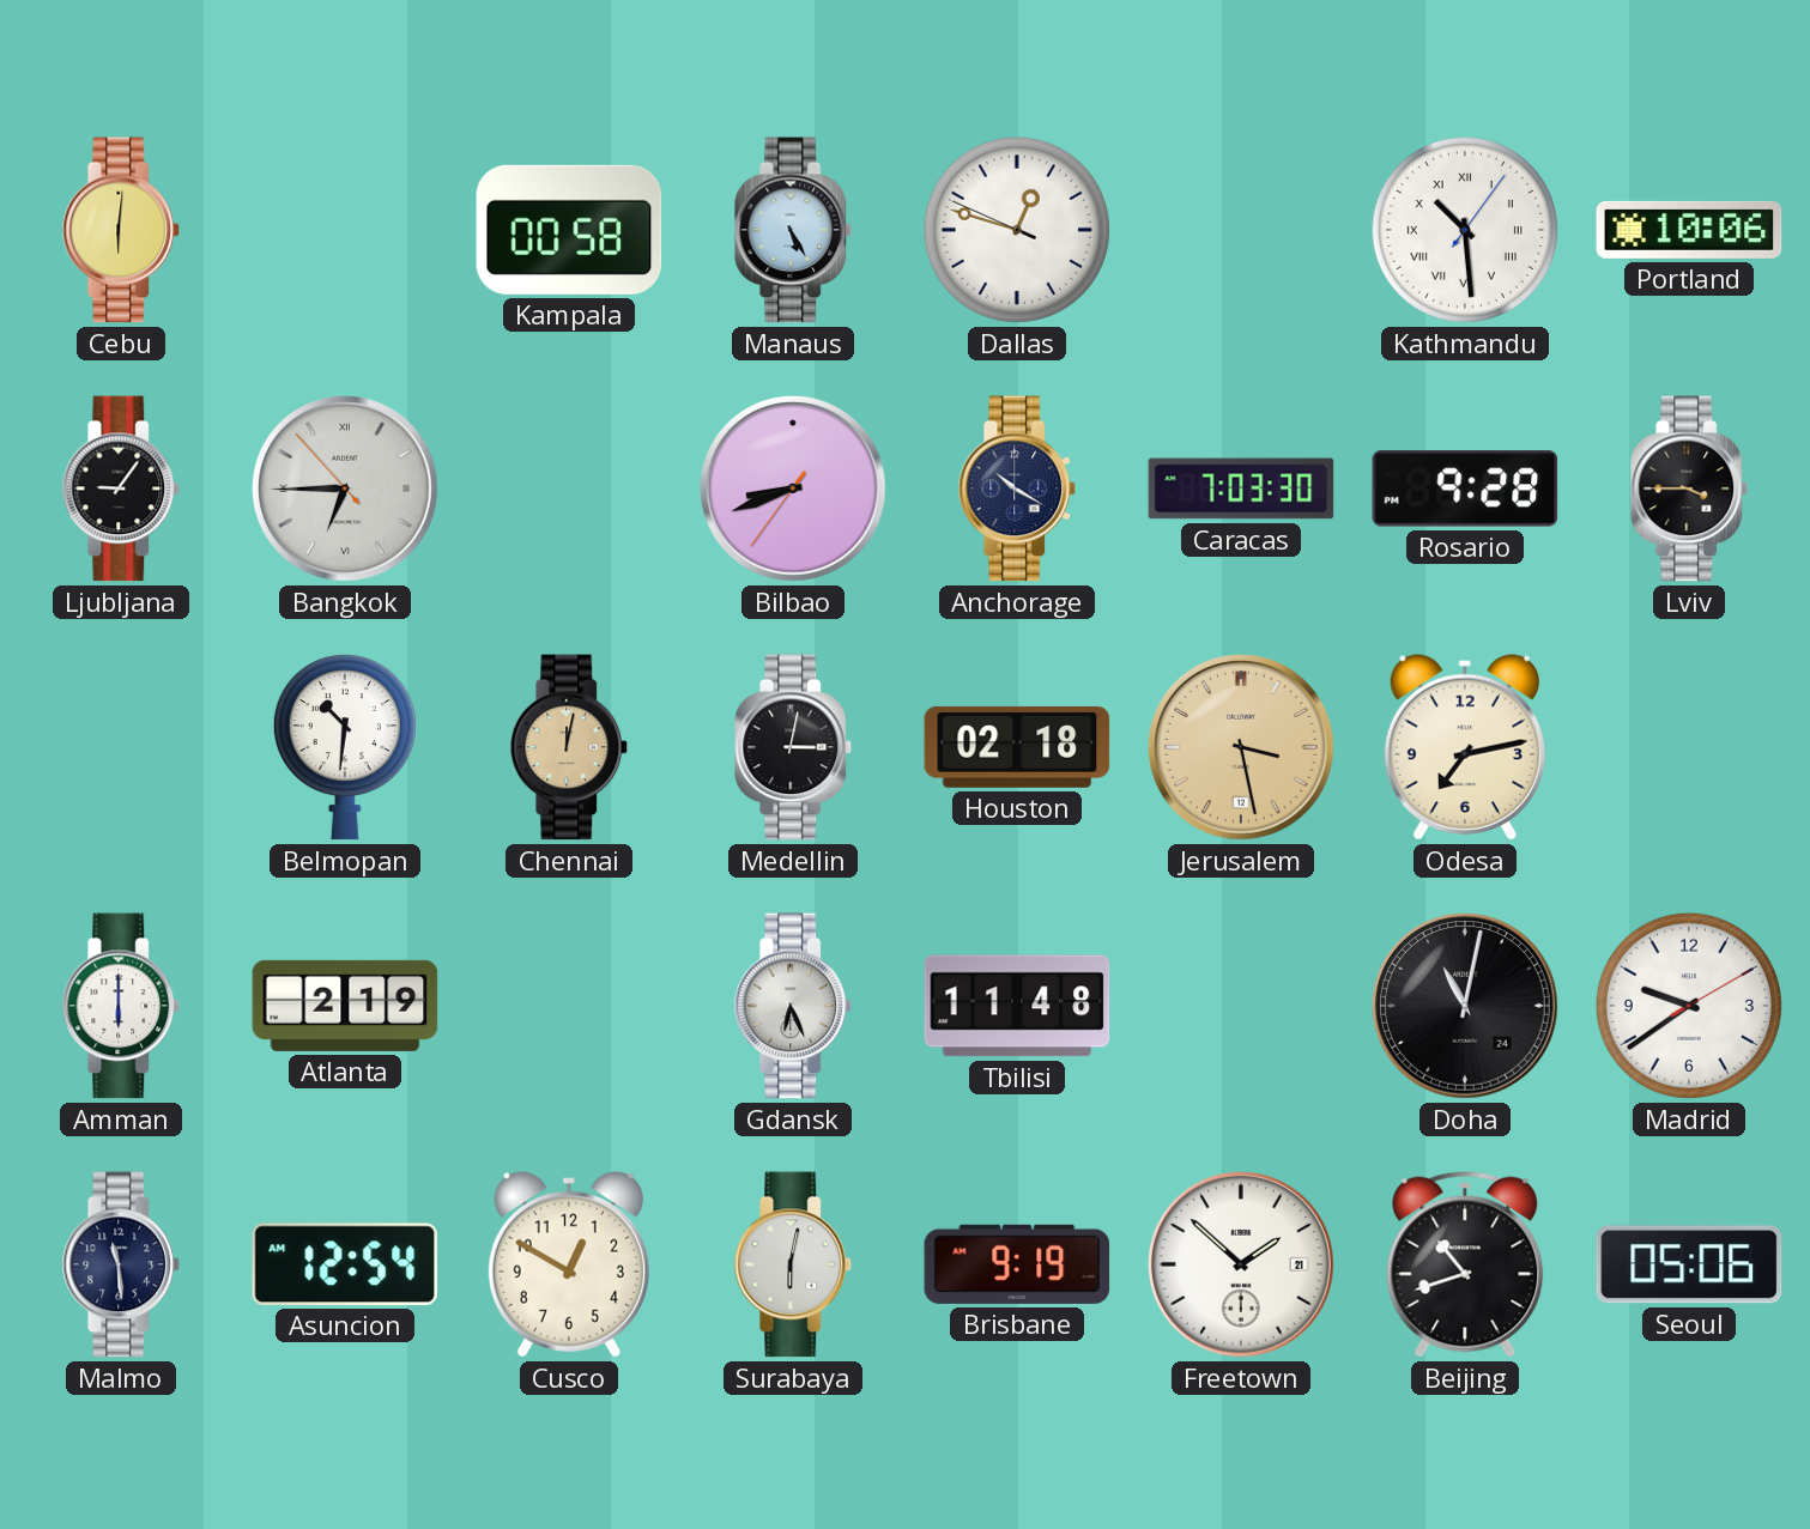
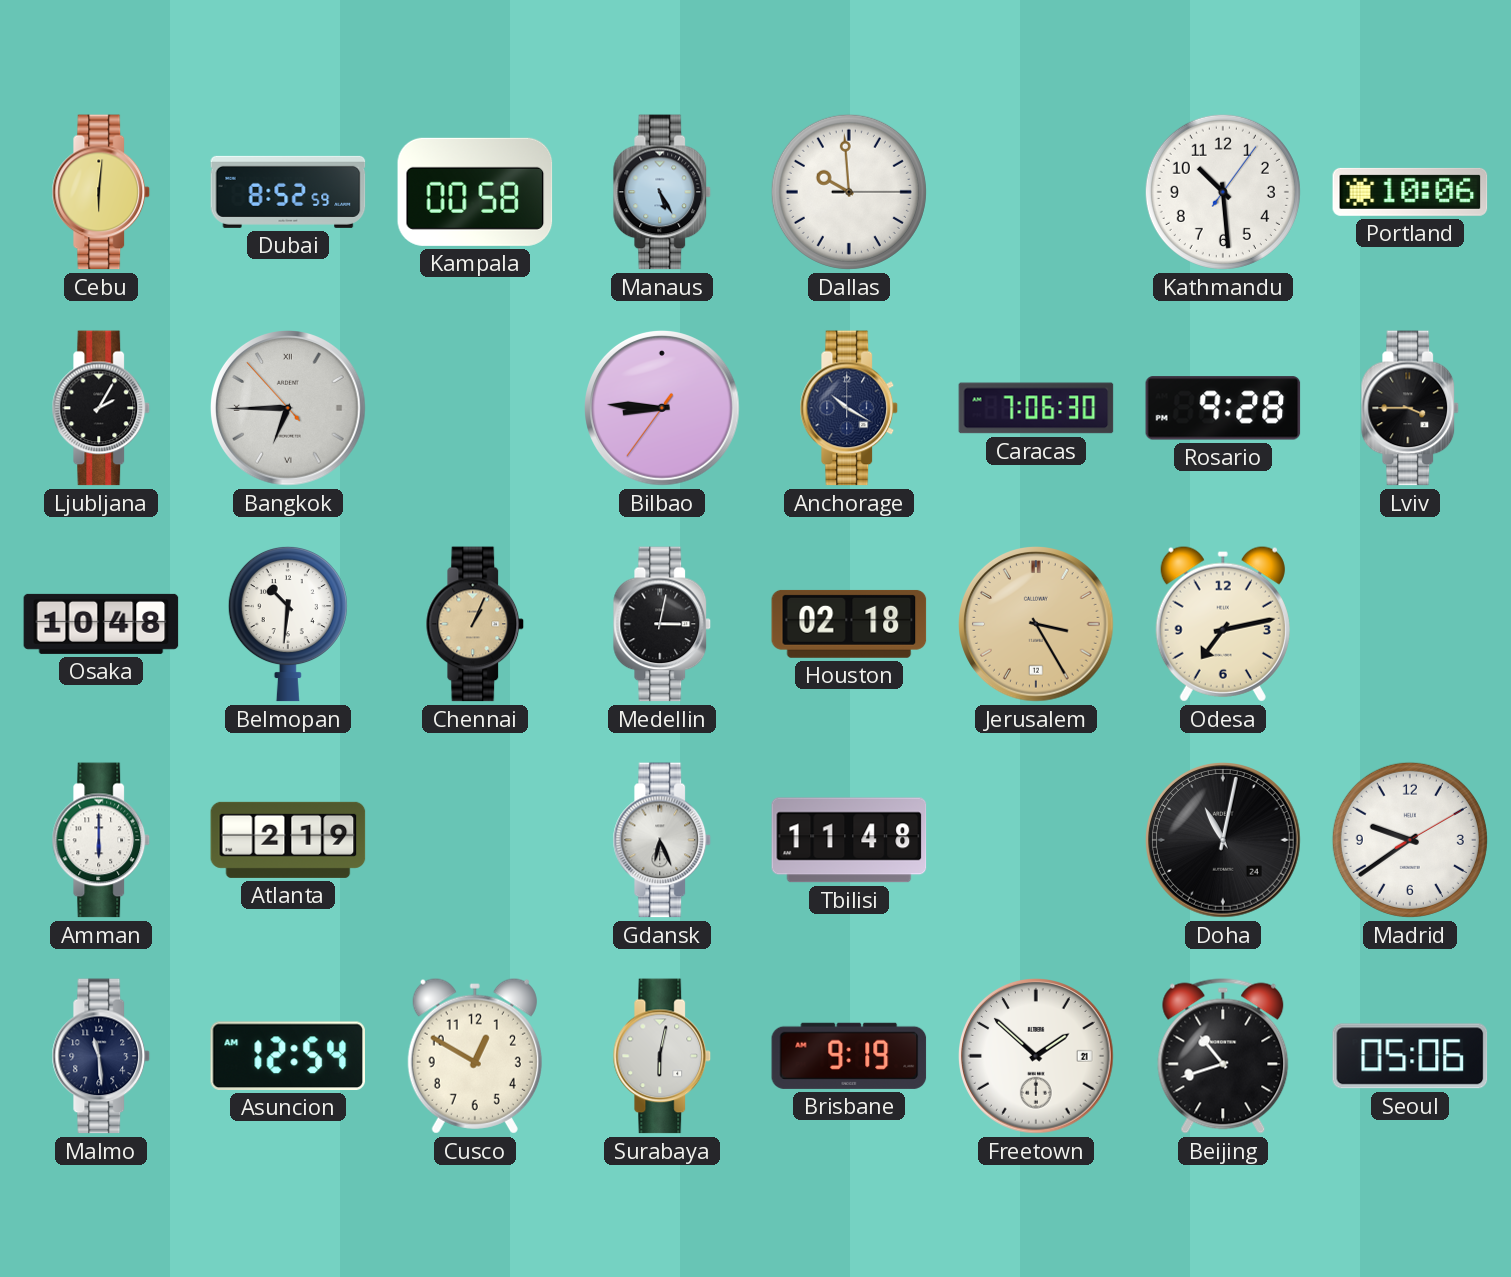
Dubai: none -> 8:52
Dallas: 12:47 -> 9:59
Kathmandu numerals: Roman -> Arabic
Ljubljana: 9:06 -> 2:05
Bilbao: 8:41 -> 8:45
Caracas: 7:03 -> 7:06
Osaka: none -> 10:48
Chennai: 12:02 -> 1:04
Jerusalem: 3:28 -> 3:25
